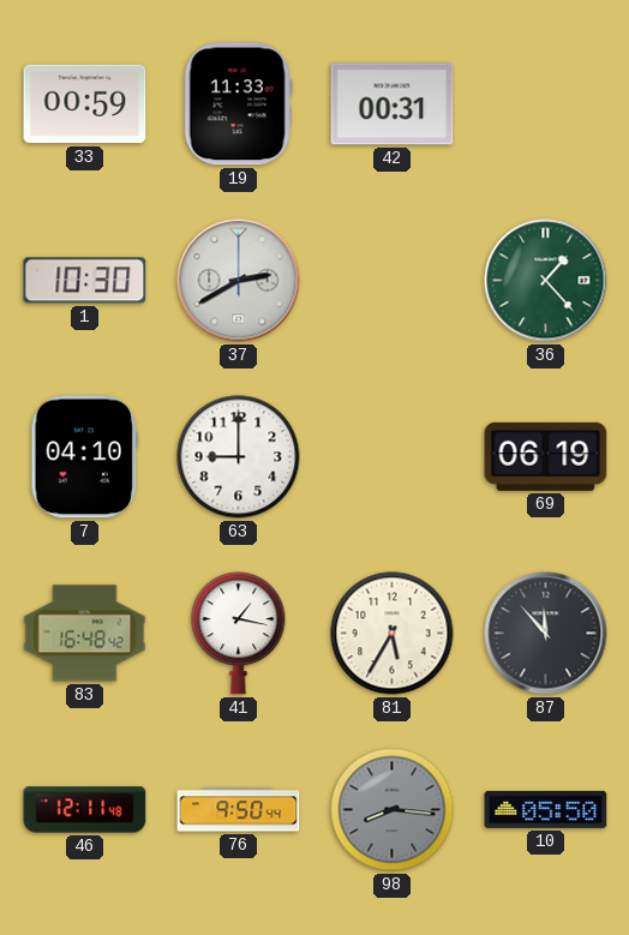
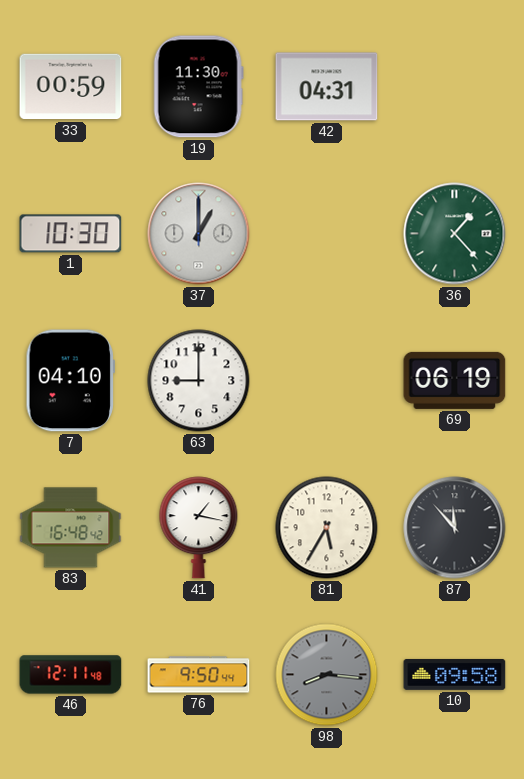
19: 11:33 -> 11:30
42: 00:31 -> 04:31
37: 2:40 -> 1:00
10: 05:50 -> 09:58
